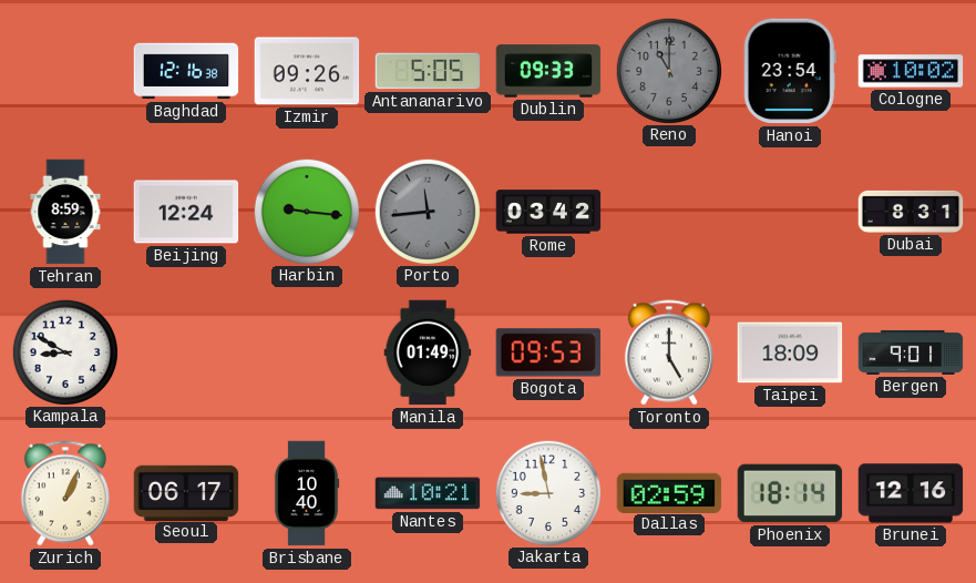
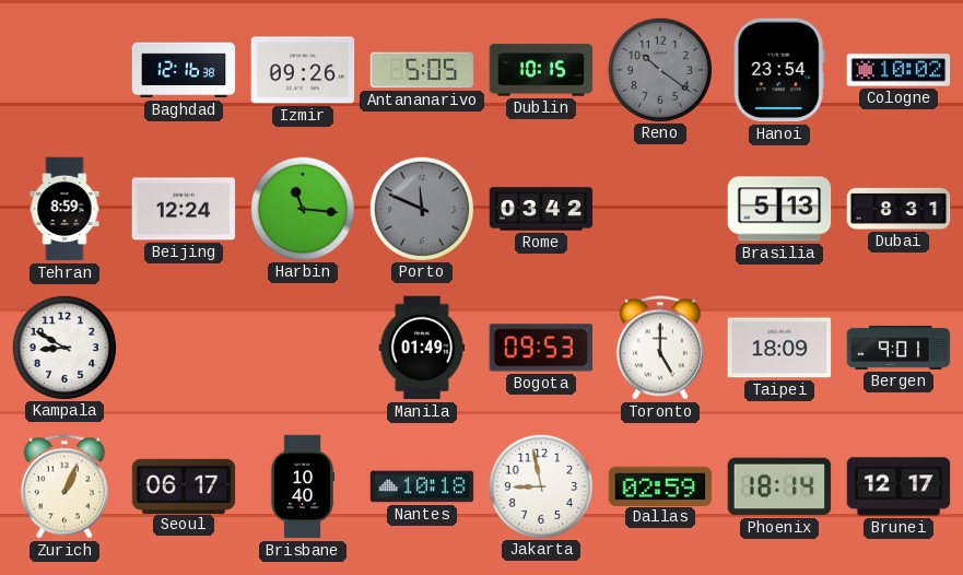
Dublin: 09:33 -> 10:15
Reno: 11:00 -> 10:21
Harbin: 9:16 -> 11:16
Porto: 11:44 -> 11:49
Brasilia: none -> 5:13
Nantes: 10:21 -> 10:18
Brunei: 12:16 -> 12:17
